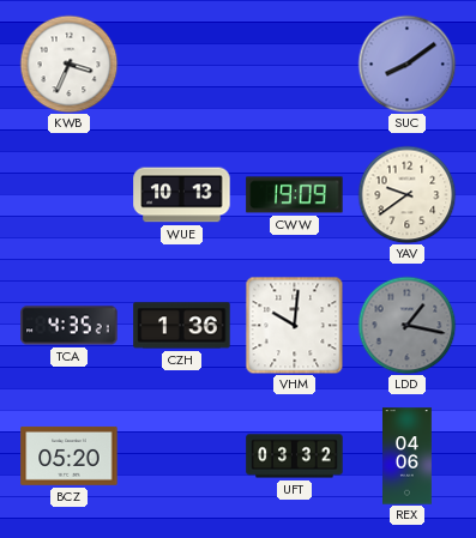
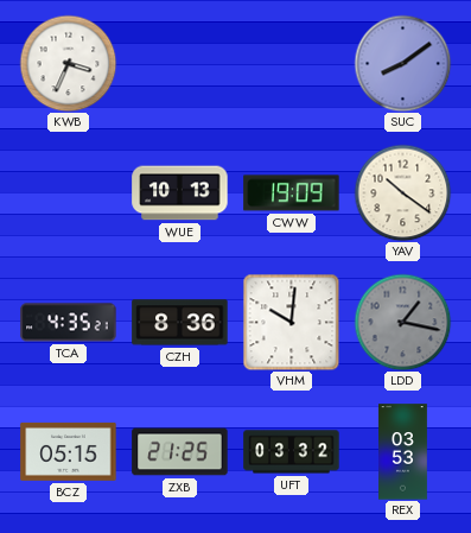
YAV: 9:39 -> 10:21
CZH: 1:36 -> 8:36
BCZ: 05:20 -> 05:15
ZXB: none -> 21:25
REX: 04:06 -> 03:53
